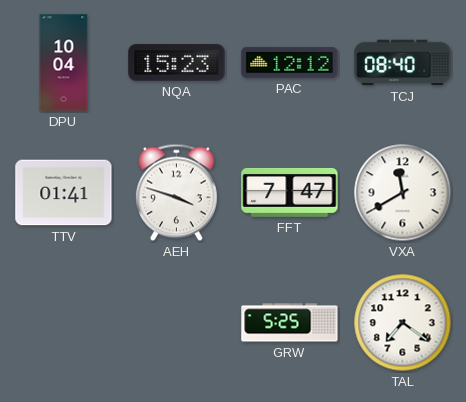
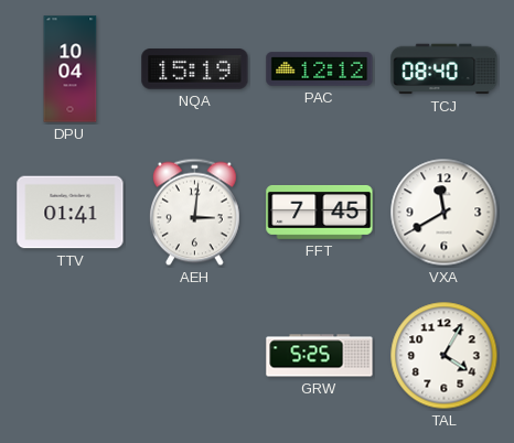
NQA: 15:23 -> 15:19
AEH: 3:48 -> 3:01
FFT: 7:47 -> 7:45
TAL: 7:21 -> 4:05
